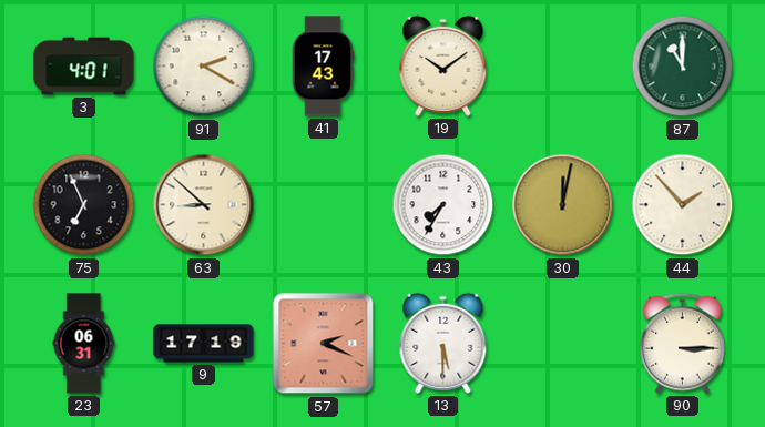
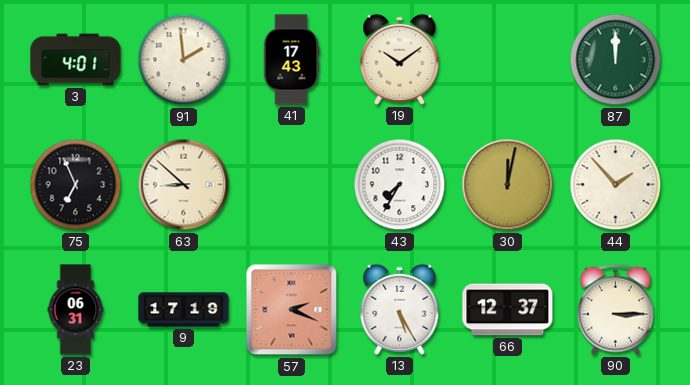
91: 2:20 -> 1:59
87: 11:00 -> 12:00
13: 5:30 -> 5:25
66: none -> 12:37
